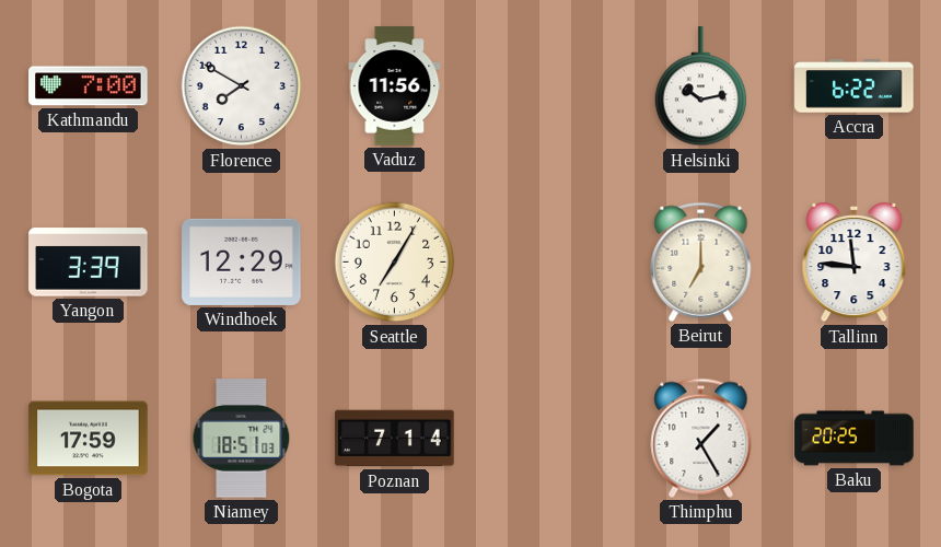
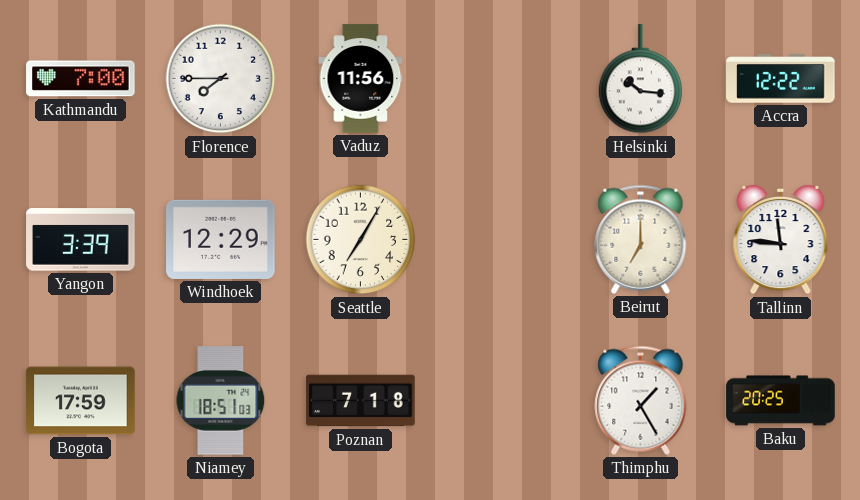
Florence: 7:50 -> 7:45
Helsinki: 10:13 -> 10:16
Accra: 6:22 -> 12:22
Poznan: 7:14 -> 7:18
